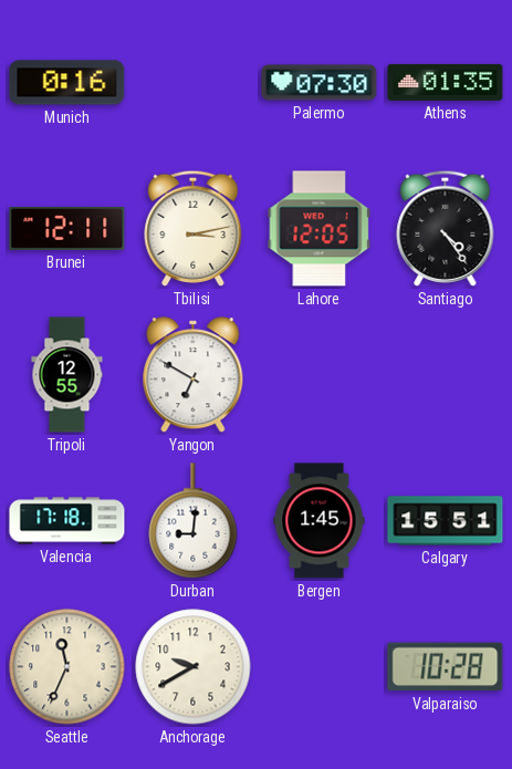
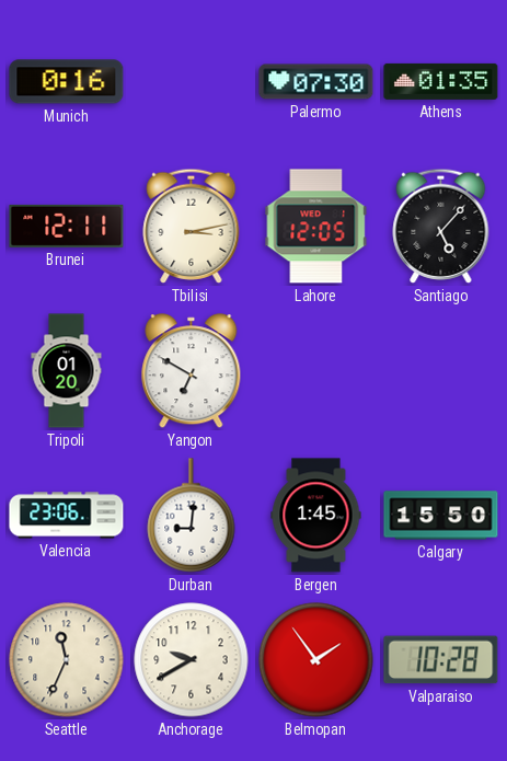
Santiago: 4:24 -> 5:07
Tripoli: 12:55 -> 01:20
Valencia: 17:18 -> 23:06
Calgary: 15:51 -> 15:50
Belmopan: none -> 1:54
